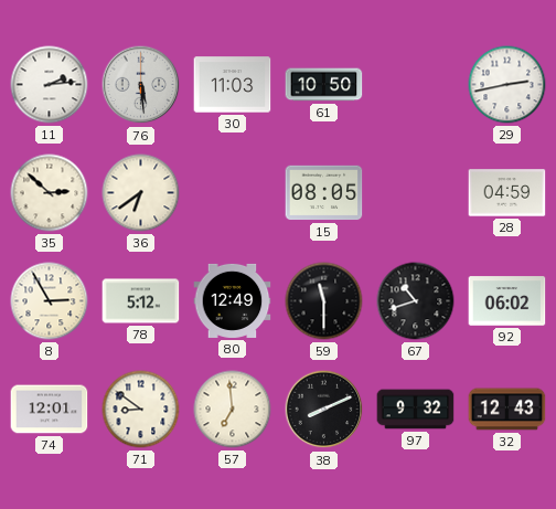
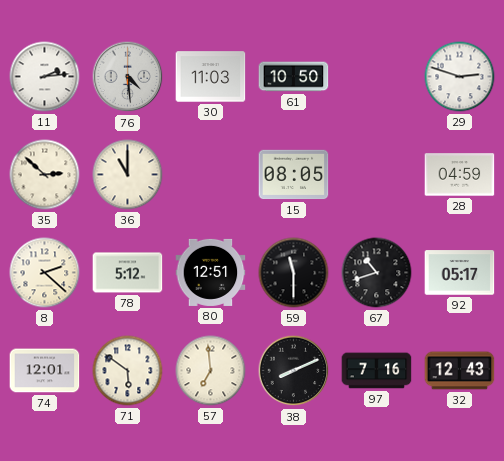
76: 5:29 -> 4:29
29: 2:43 -> 2:48
36: 6:39 -> 11:00
8: 2:55 -> 2:22
80: 12:49 -> 12:51
92: 06:02 -> 05:17
71: 8:51 -> 5:51
97: 9:32 -> 7:16
